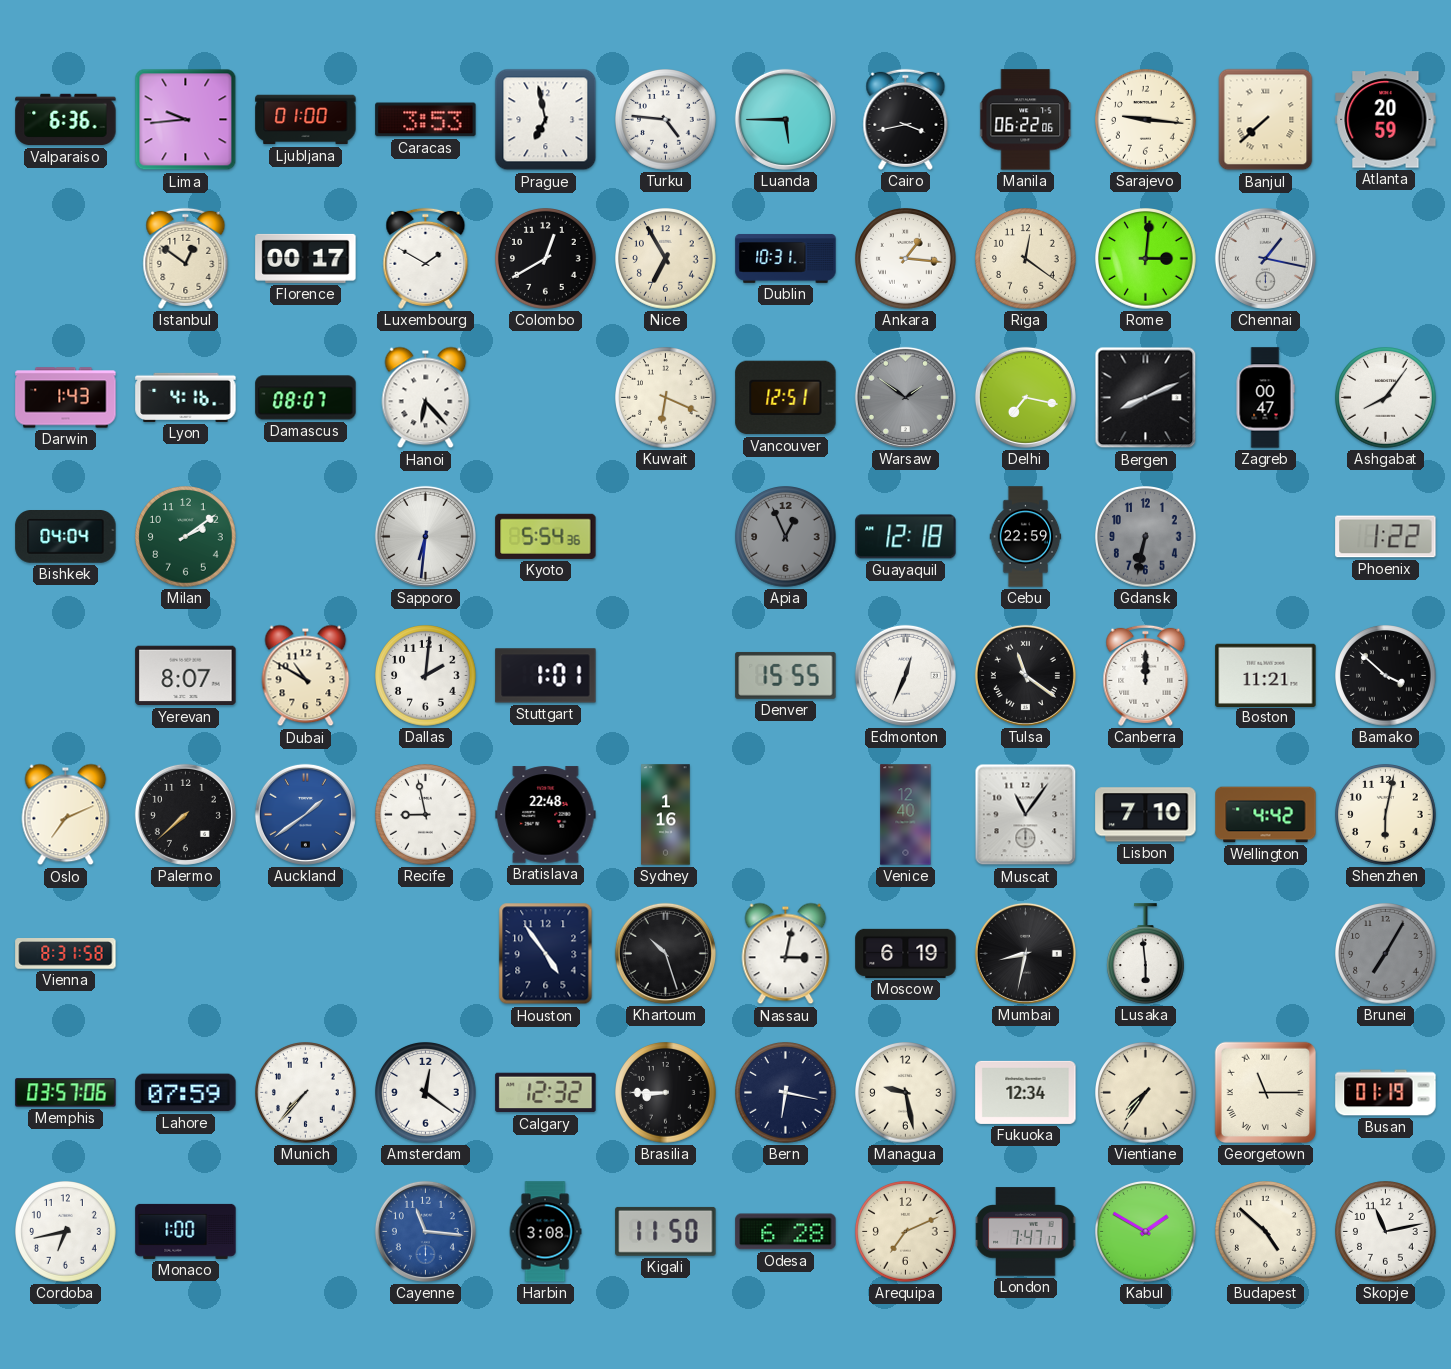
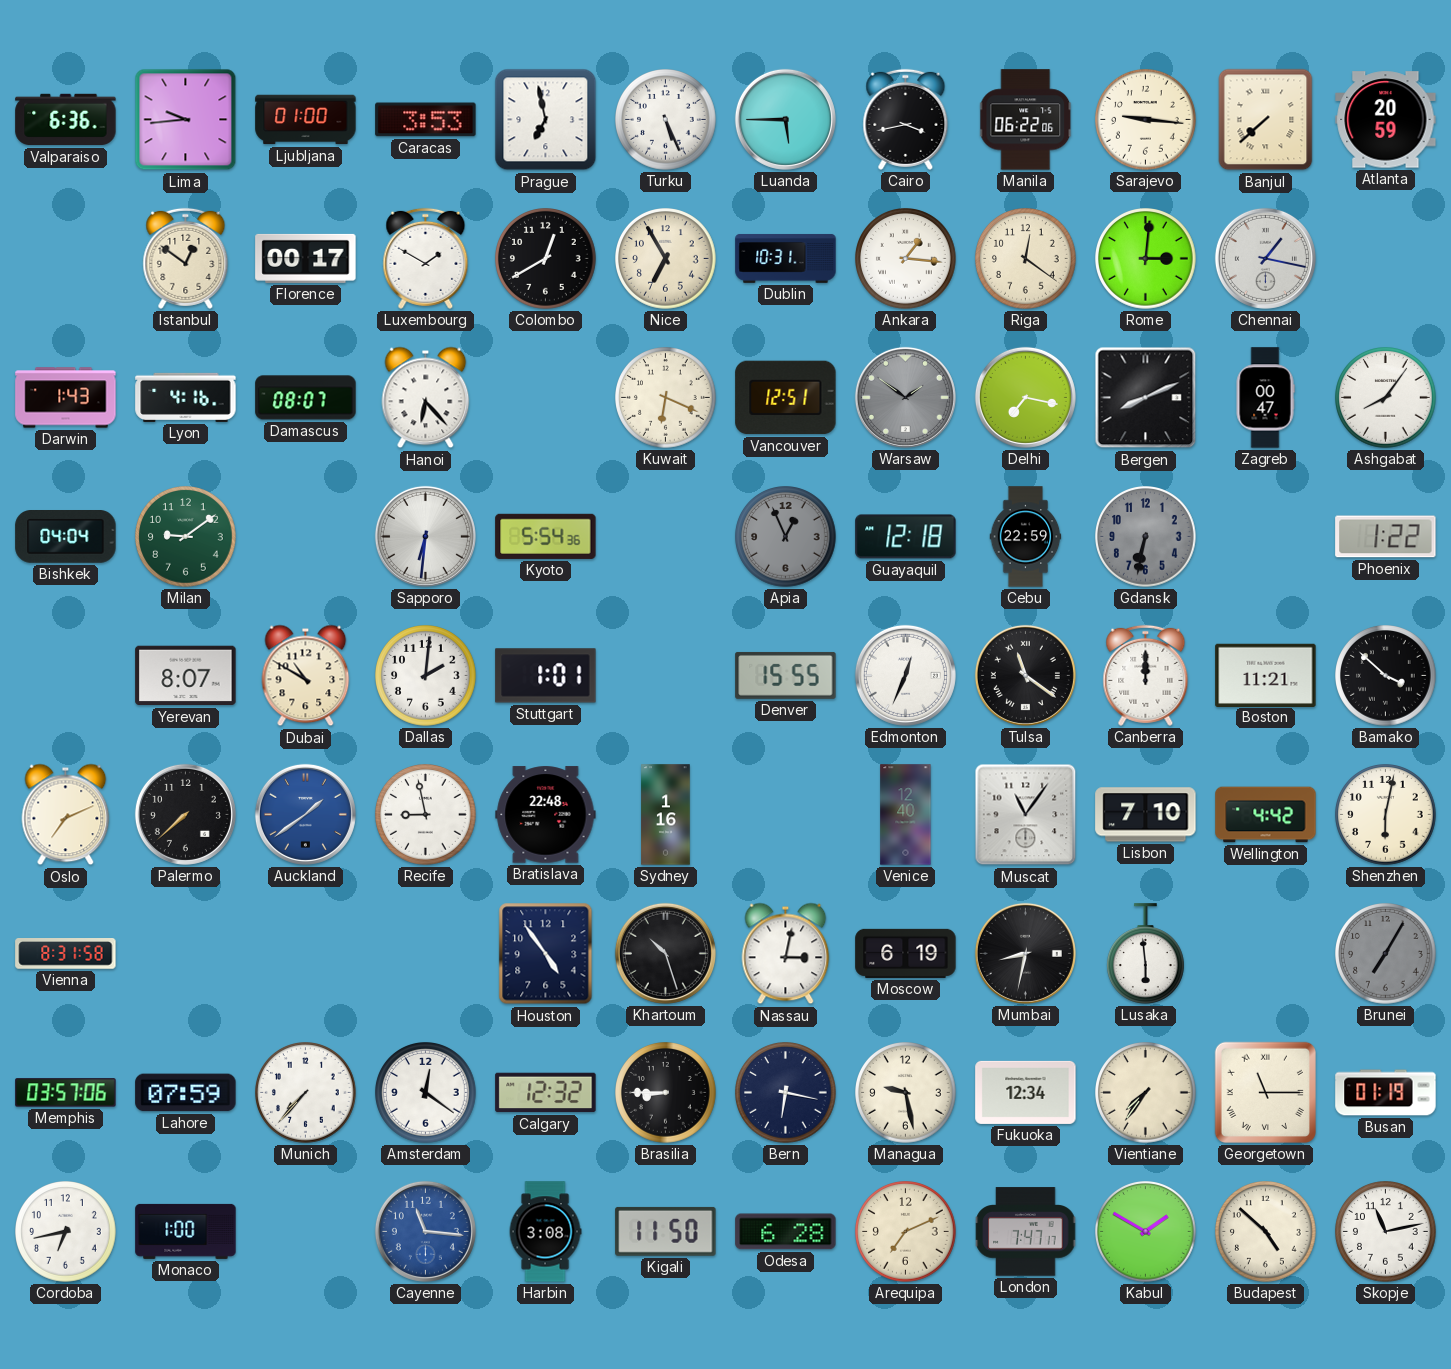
Turku: 4:46 -> 5:26
Milan: 2:09 -> 9:09
